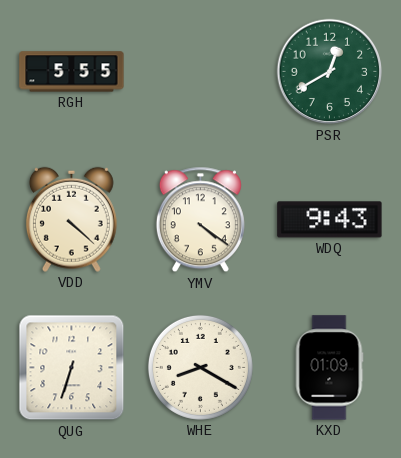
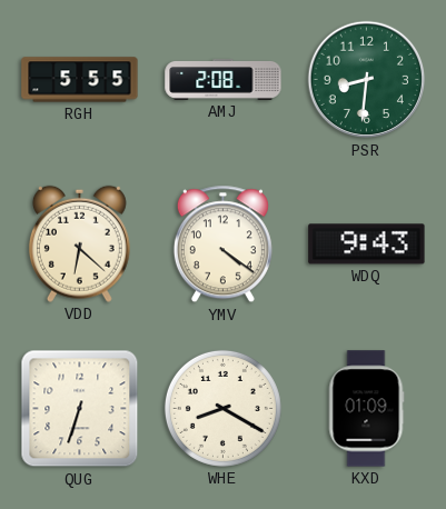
AMJ: none -> 2:08
PSR: 12:40 -> 8:31
VDD: 4:22 -> 6:22
